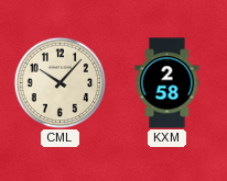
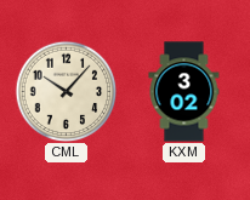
KXM: 2:58 -> 3:02
